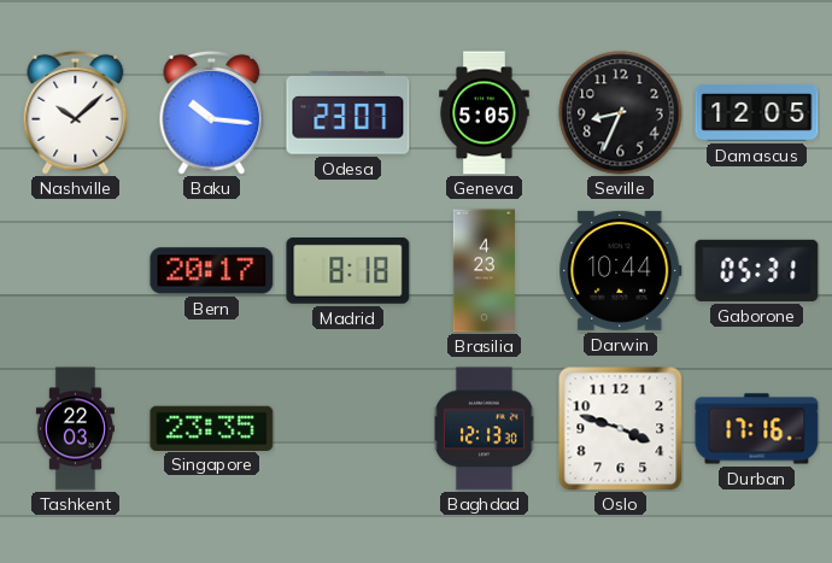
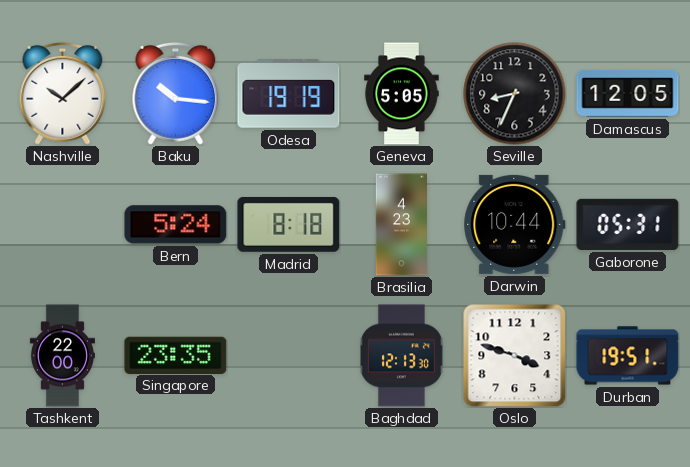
Odesa: 23:07 -> 19:19
Bern: 20:17 -> 5:24
Tashkent: 22:03 -> 22:00
Durban: 17:16 -> 19:51
